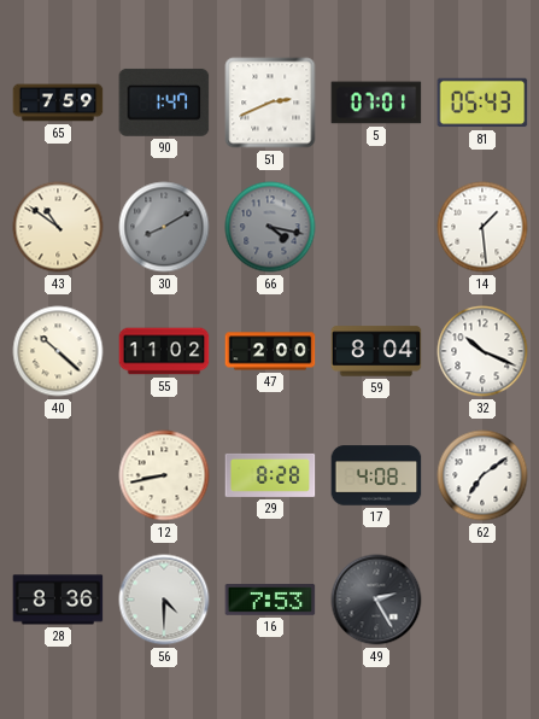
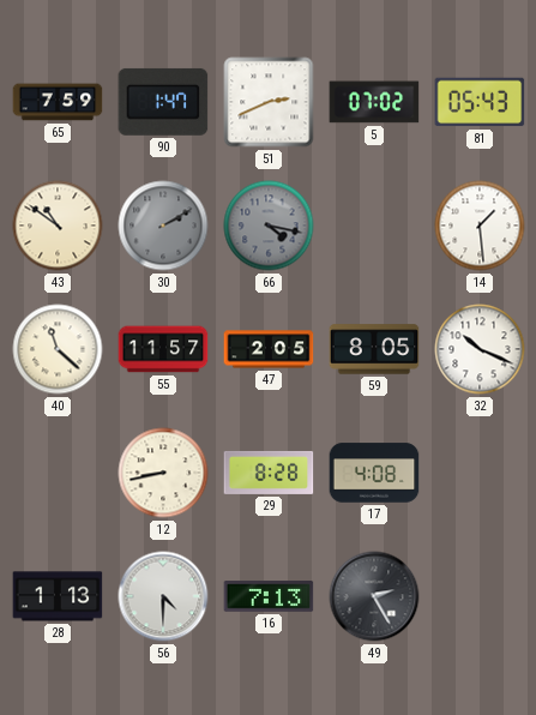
5: 07:01 -> 07:02
30: 8:10 -> 2:10
40: 10:22 -> 11:22
55: 11:02 -> 11:57
47: 2:00 -> 2:05
59: 8:04 -> 8:05
62: 7:09 -> none
28: 8:36 -> 1:13
16: 7:53 -> 7:13
